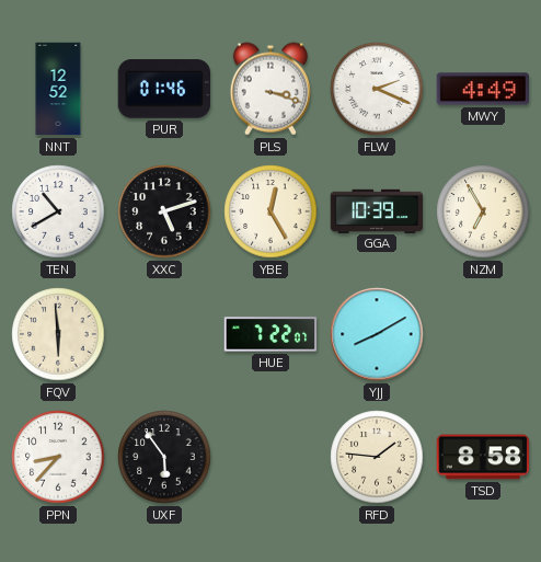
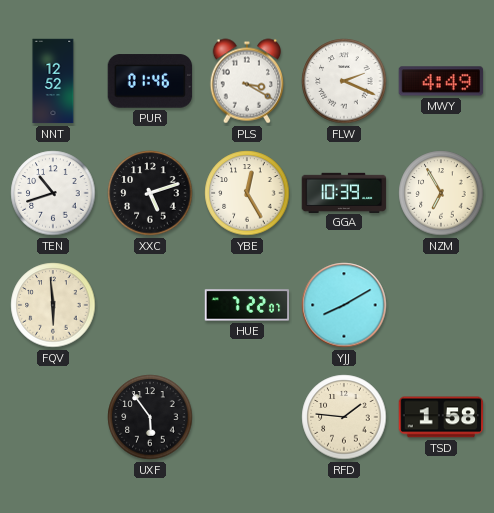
PLS: 3:18 -> 3:20
TEN: 10:40 -> 10:42
PPN: 8:37 -> none
TSD: 8:58 -> 1:58
